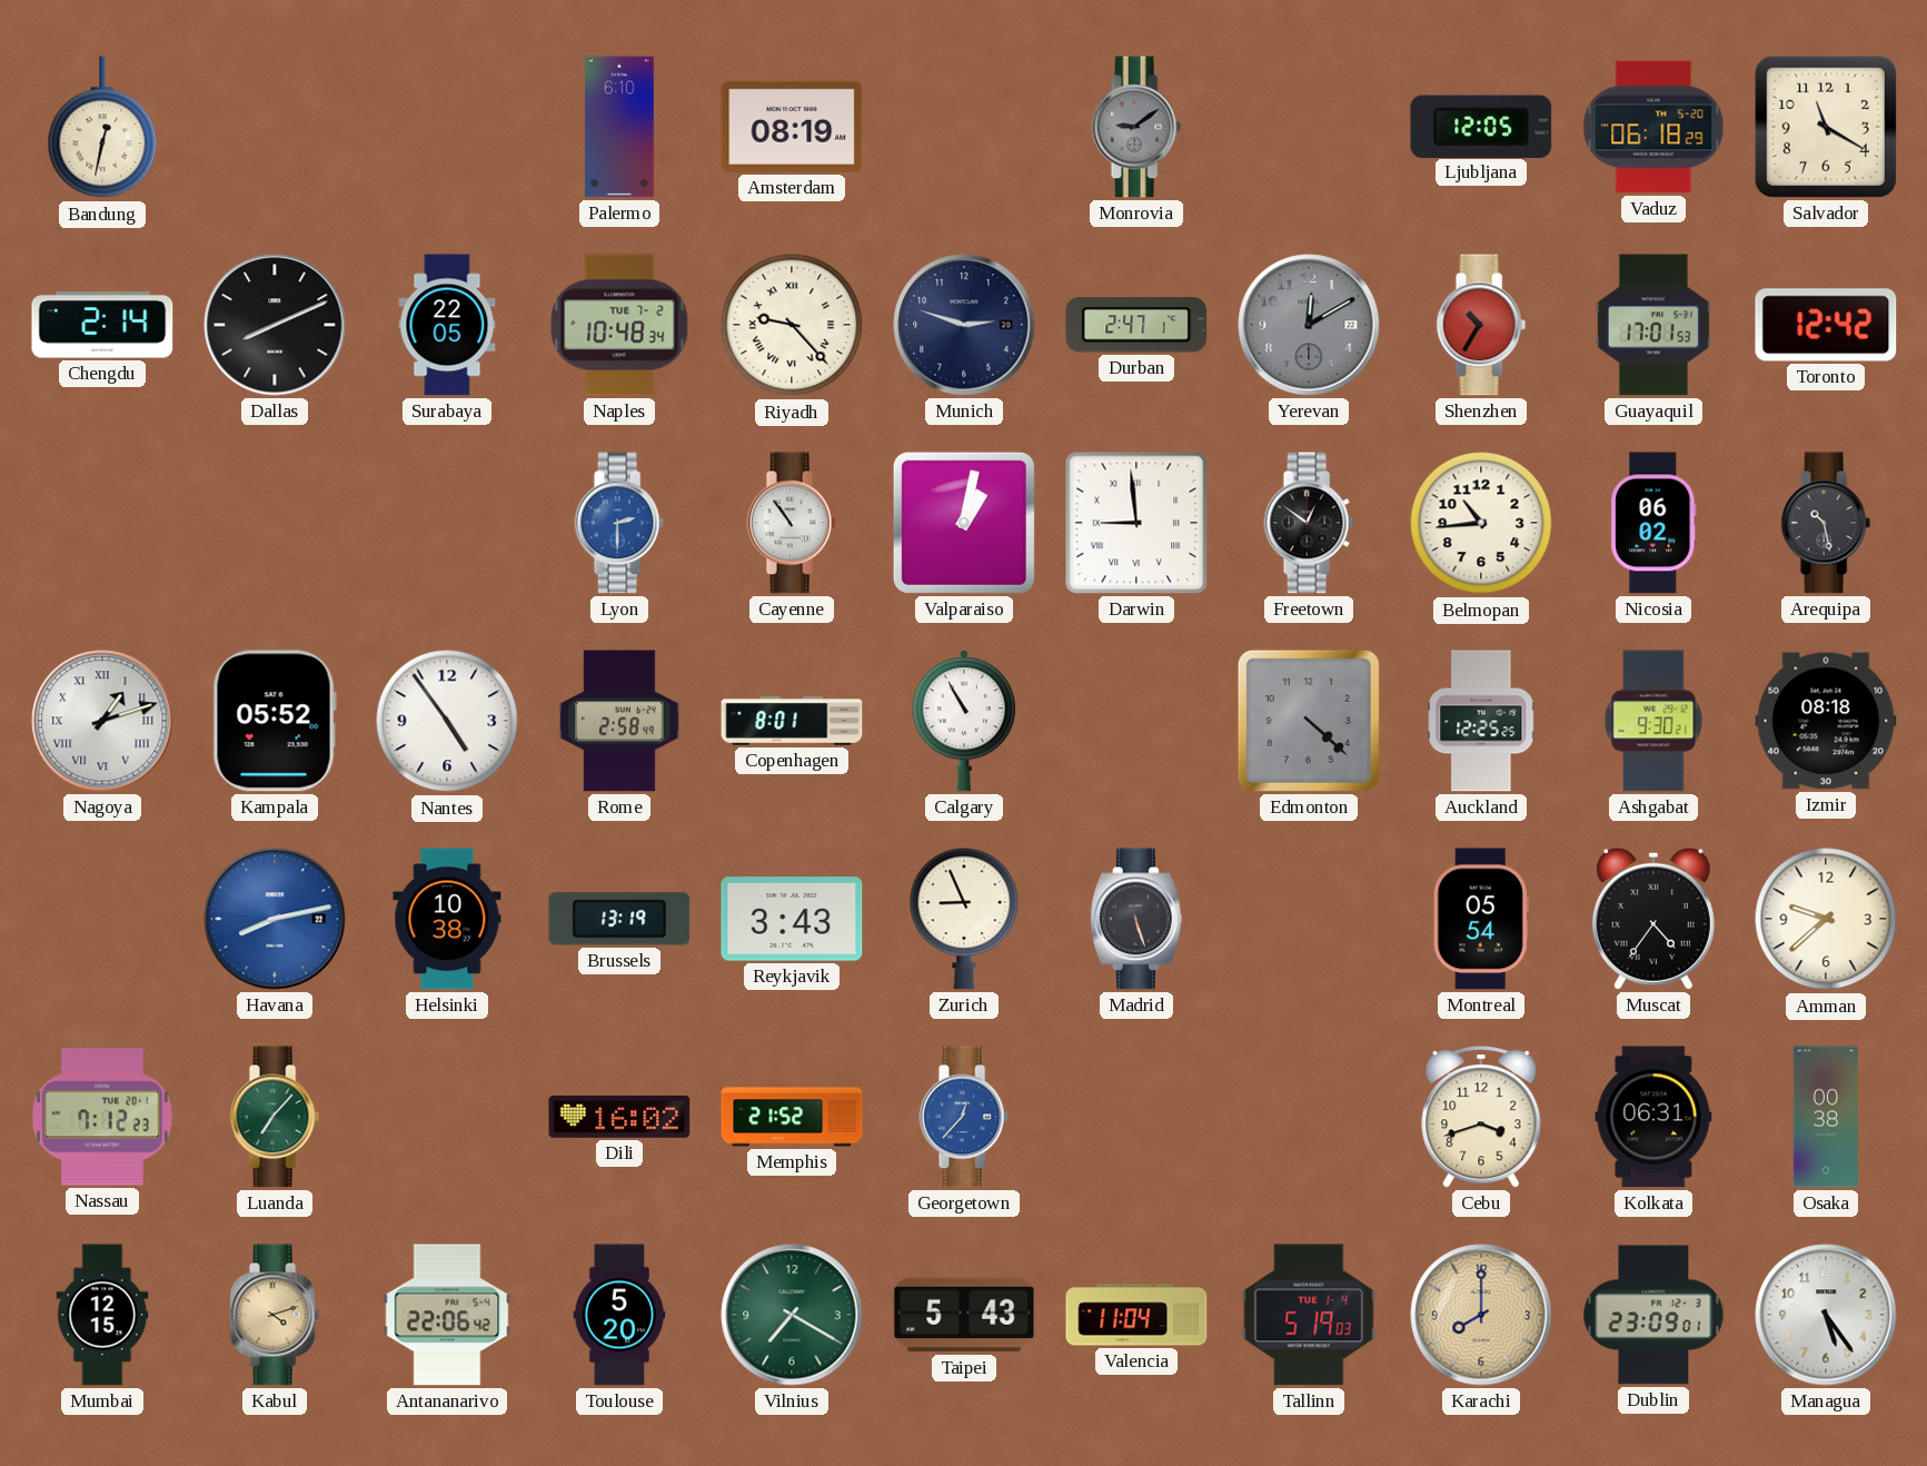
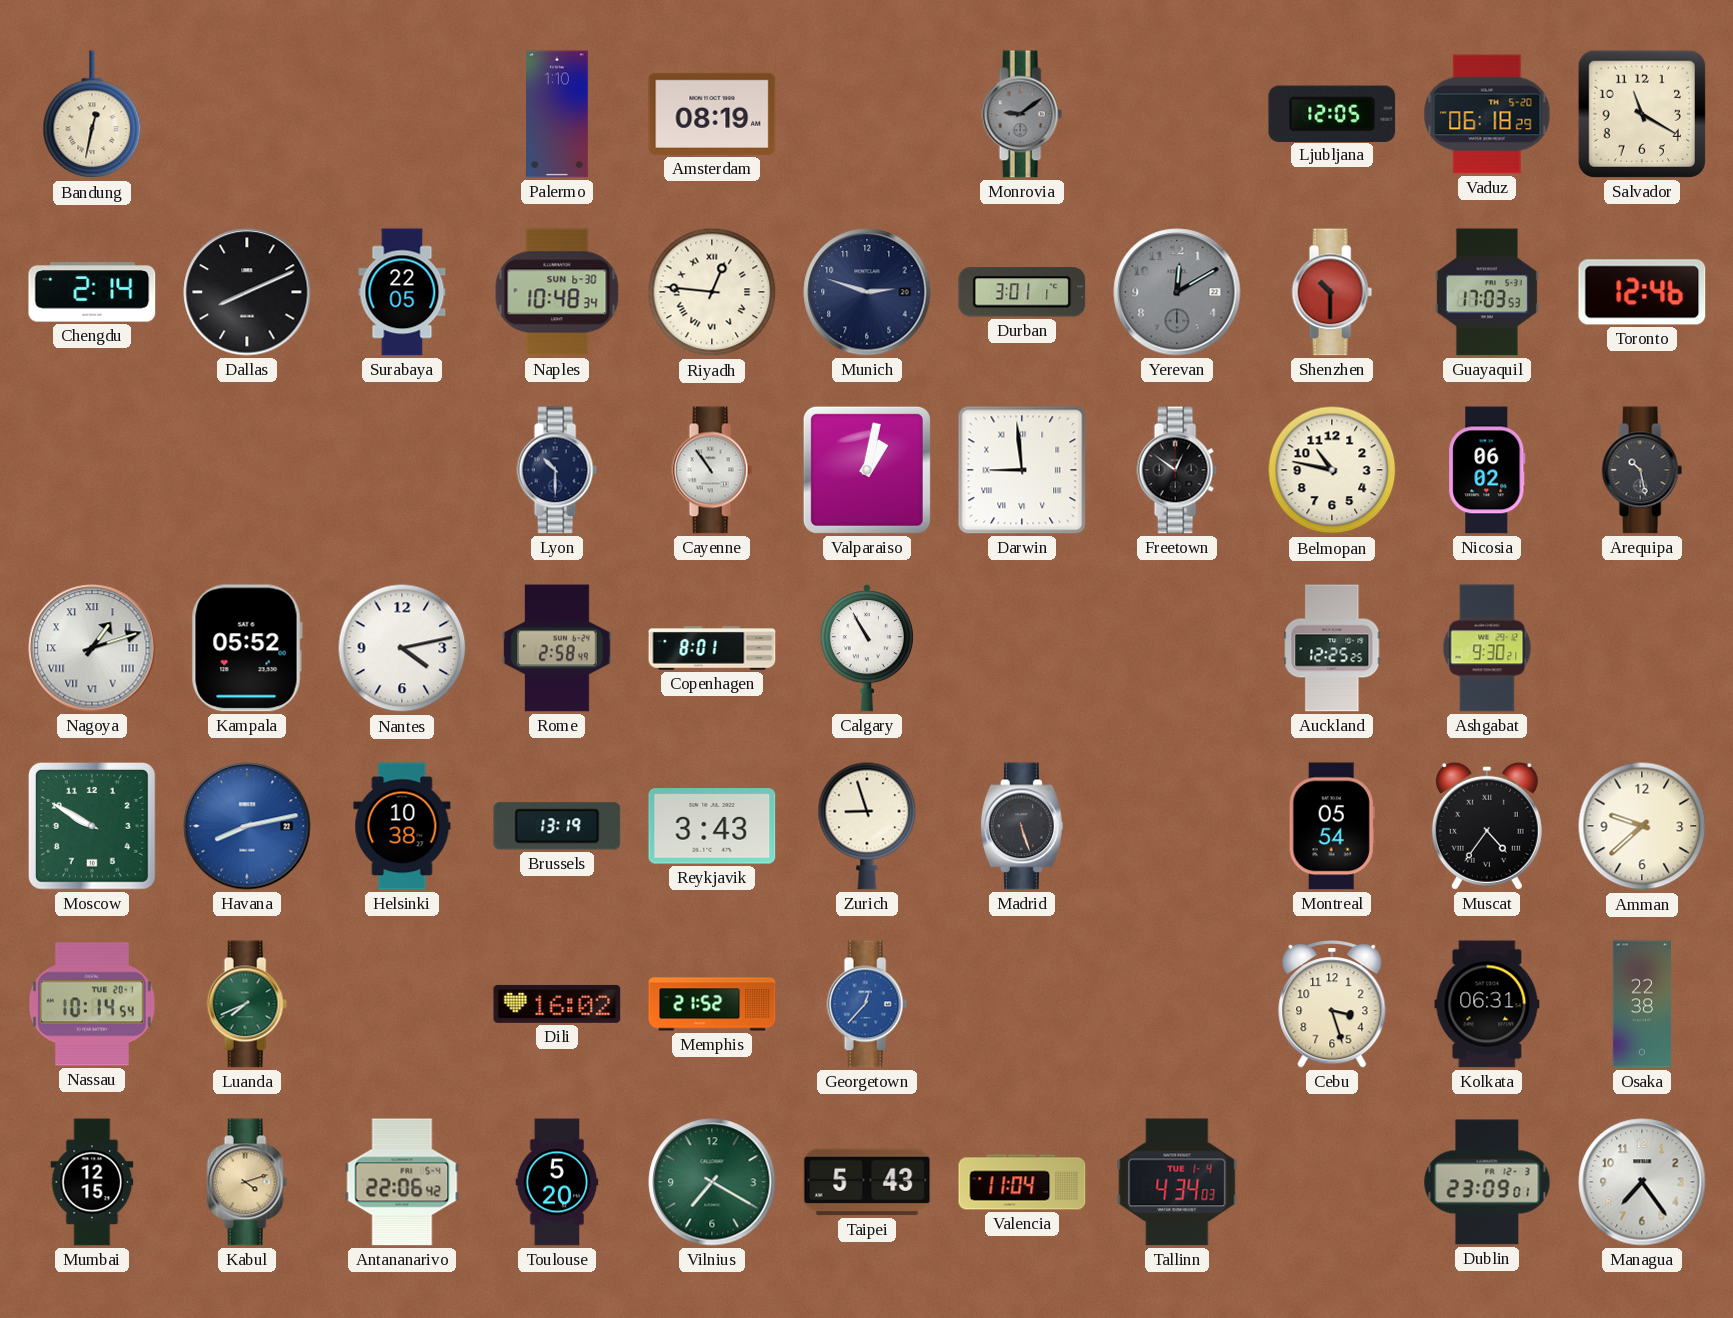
Palermo: 6:10 -> 1:10
Naples date: TUE 7-2 -> SUN 6-30
Riyadh: 9:23 -> 12:46
Durban: 2:47 -> 3:01
Shenzhen: 10:35 -> 10:30
Guayaquil: 17:01 -> 17:03
Toronto: 12:42 -> 12:46
Lyon: 2:30 -> 10:30
Lyon dial: blue -> navy
Belmopan: 10:44 -> 10:47
Nantes: 4:54 -> 4:13
Edmonton: 4:22 -> none
Izmir: 08:18 -> none
Moscow: none -> 9:50
Zurich: 8:56 -> 8:57
Nassau: 7:12 -> 10:14
Luanda: 7:07 -> 7:41
Cebu: 3:42 -> 3:27
Osaka: 00:38 -> 22:38
Tallinn: 5:19 -> 4:34
Karachi: 8:00 -> none
Managua: 5:24 -> 7:24
